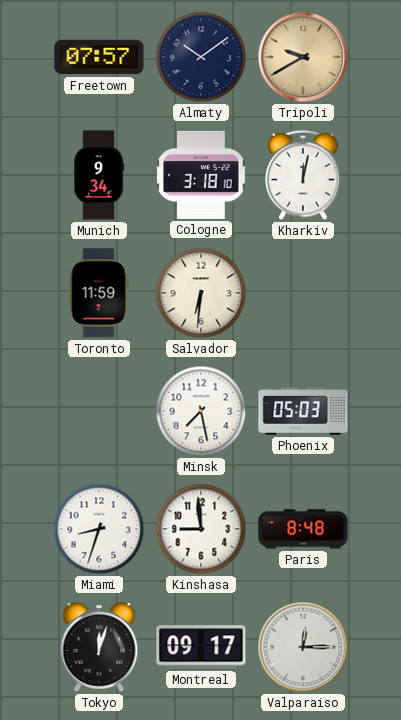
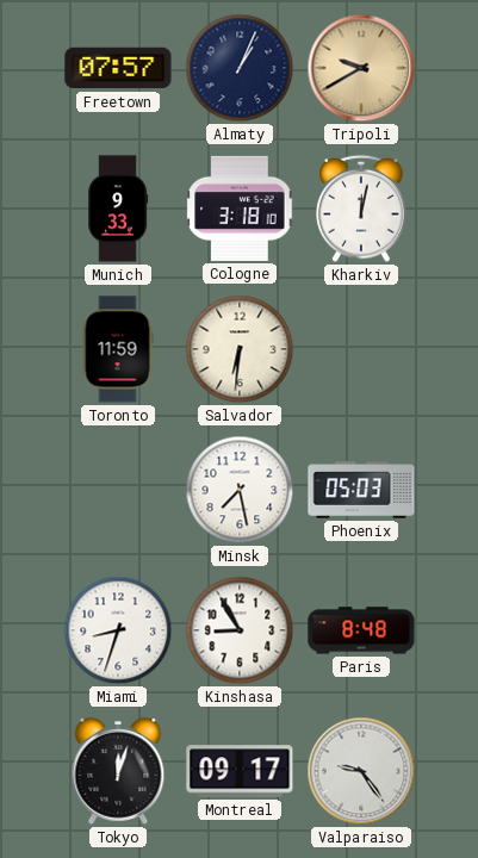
Almaty: 10:09 -> 1:04
Munich: 9:34 -> 9:33
Kinshasa: 8:59 -> 8:55
Valparaiso: 12:15 -> 9:24
